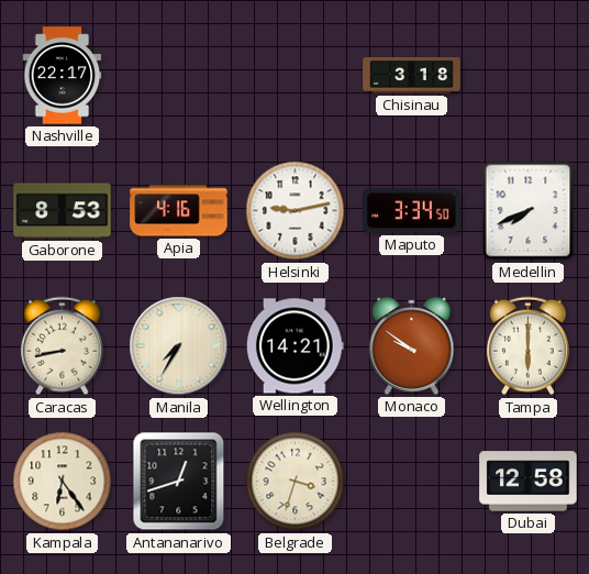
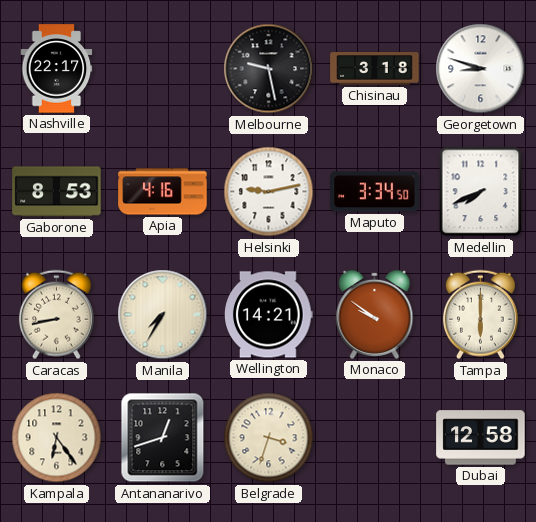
Melbourne: none -> 9:28
Georgetown: none -> 8:48
